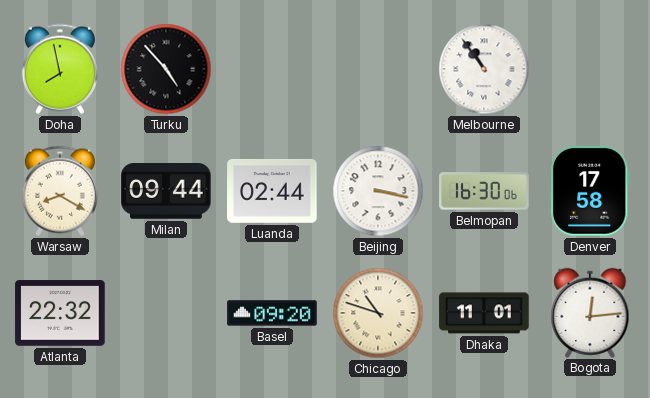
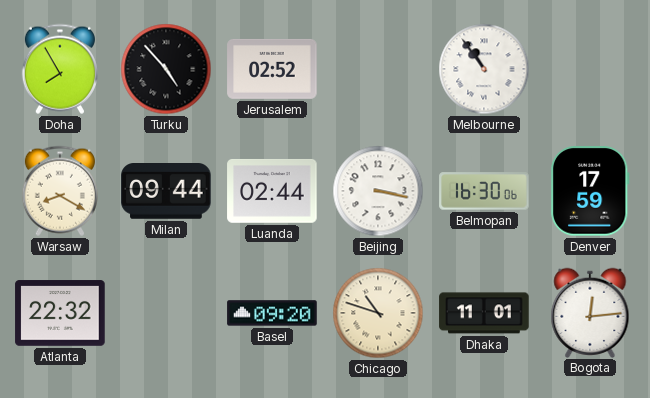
Doha: 7:58 -> 7:55
Jerusalem: none -> 02:52
Denver: 17:58 -> 17:59
